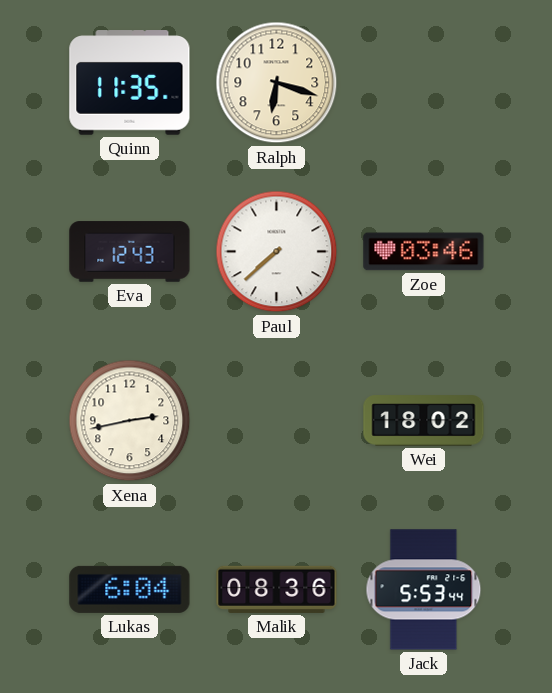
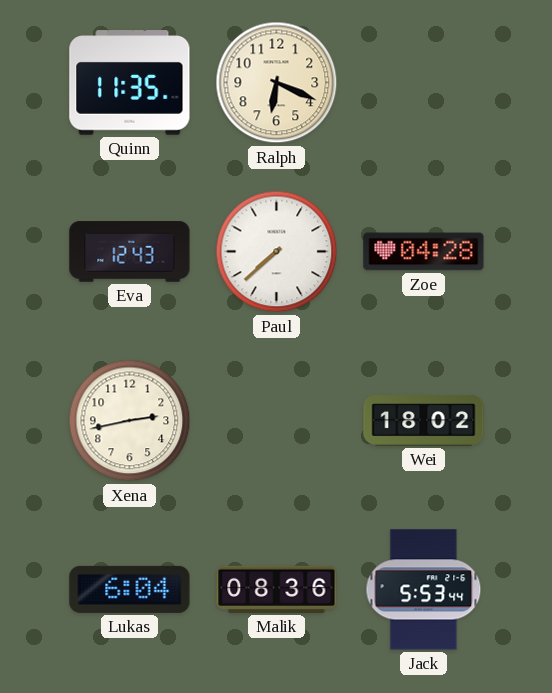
Ralph: 6:18 -> 6:19
Zoe: 03:46 -> 04:28
